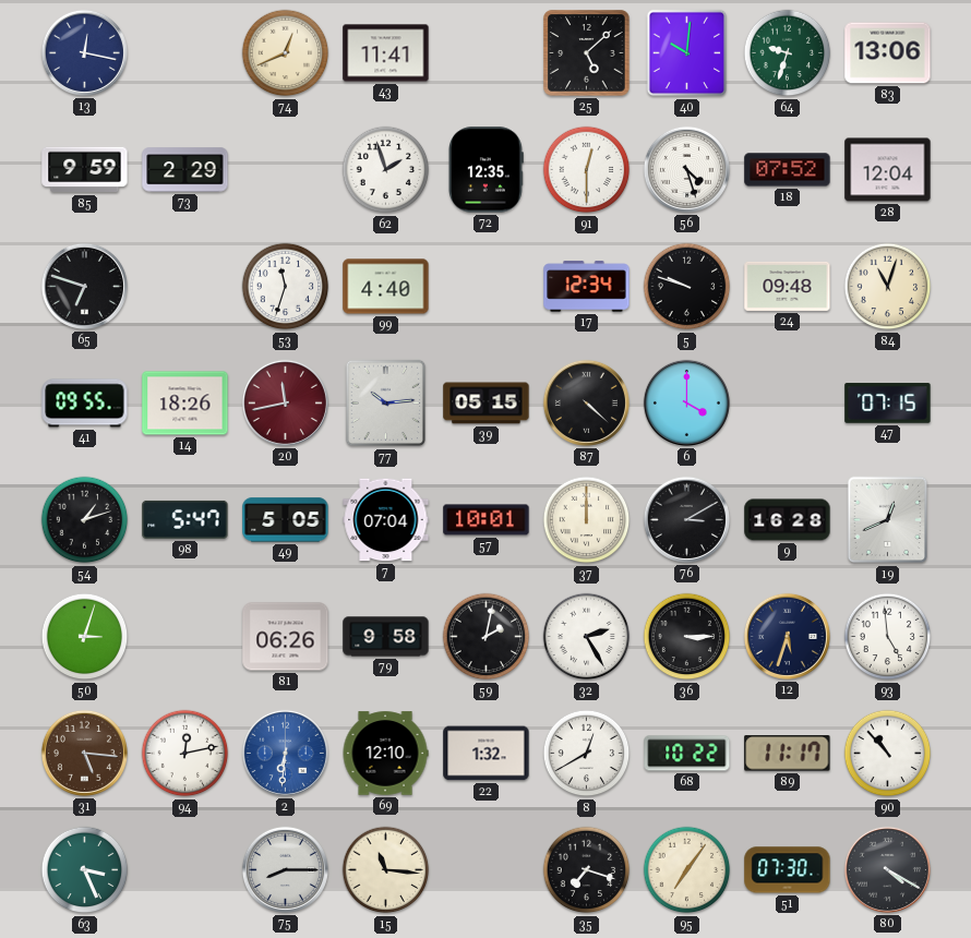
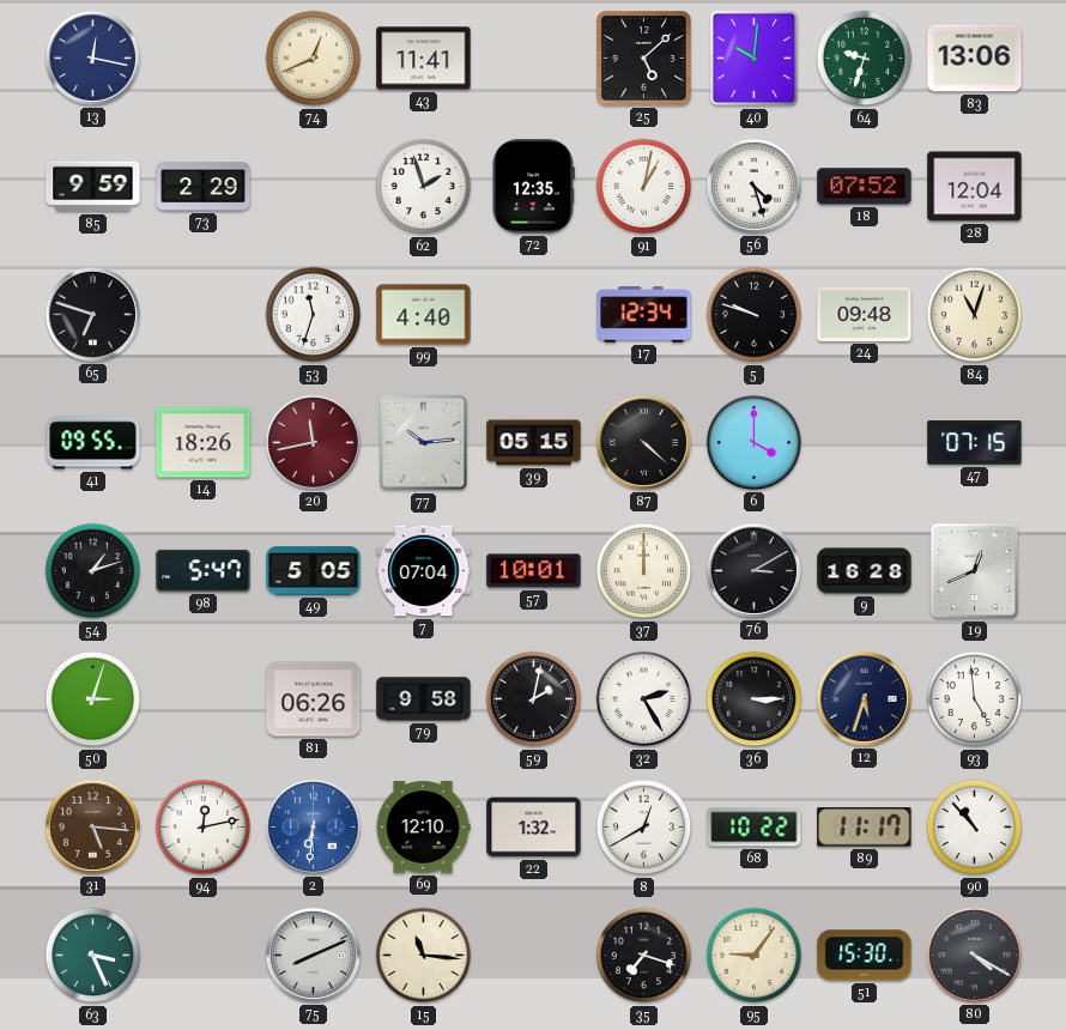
91: 12:30 -> 1:02
75: 8:15 -> 8:11
95: 7:06 -> 9:06
51: 07:30 -> 15:30
